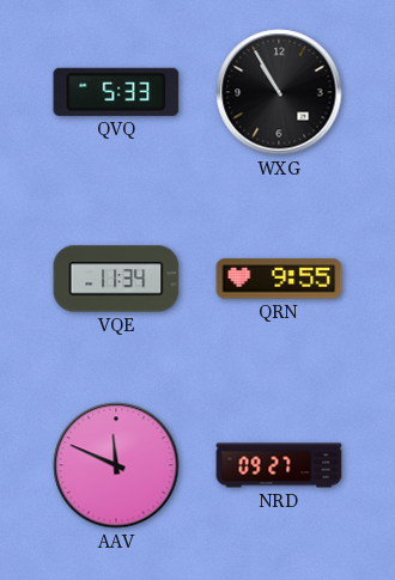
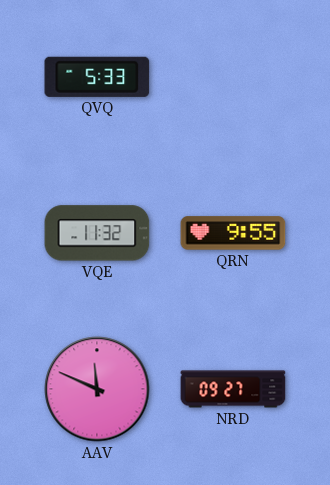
WXG: 10:55 -> none
VQE: 11:34 -> 11:32
